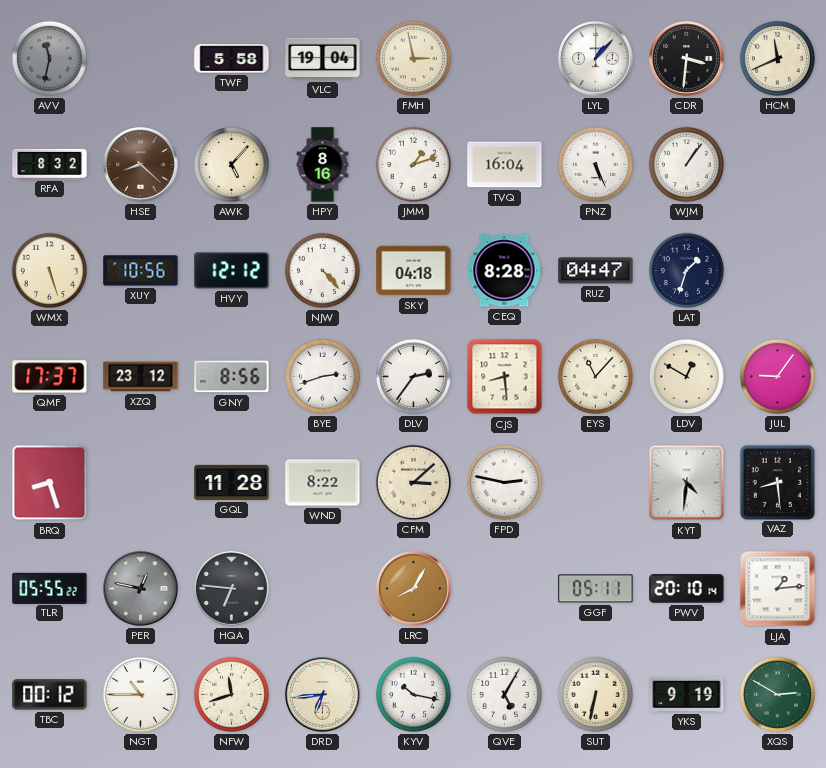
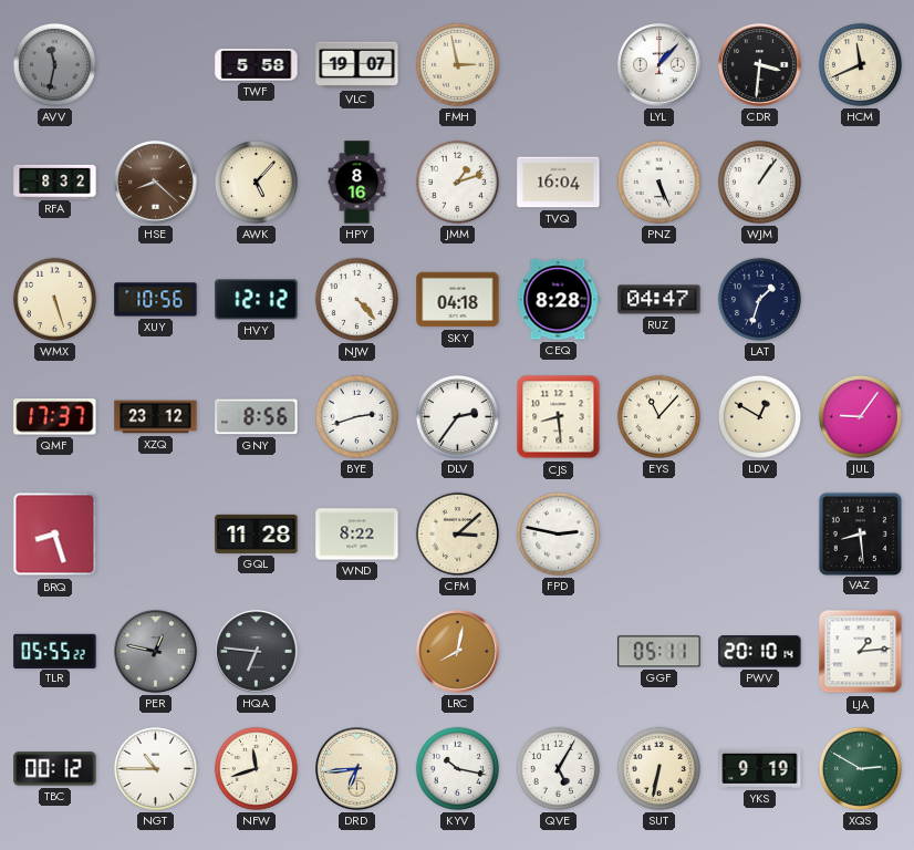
VLC: 19:04 -> 19:07
KYT: 4:31 -> none
LRC: 8:05 -> 8:02
